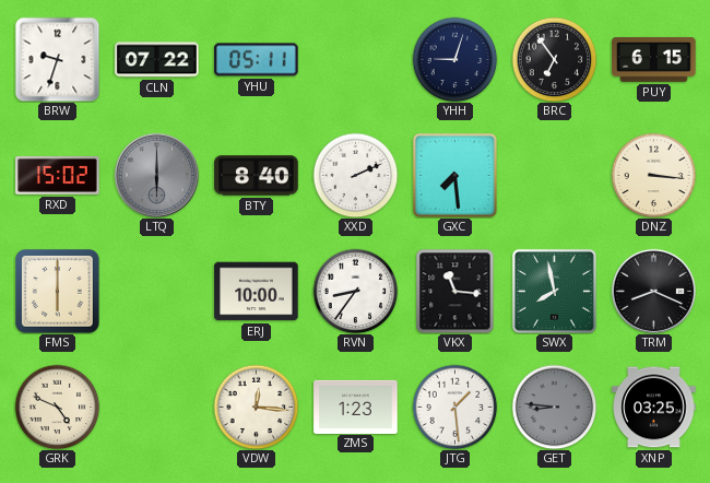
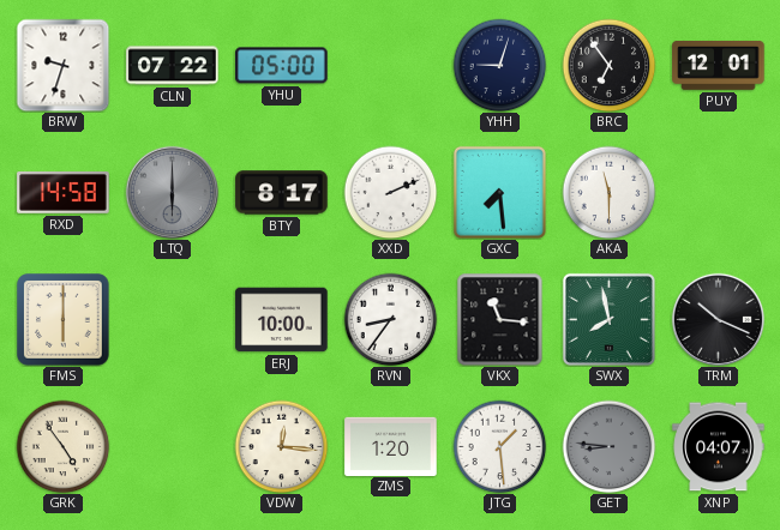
YHU: 05:11 -> 05:00
PUY: 6:15 -> 12:01
RXD: 15:02 -> 14:58
BTY: 8:40 -> 8:17
AKA: none -> 11:30
DNZ: 3:16 -> none
TRM: 8:19 -> 10:19
GRK: 4:49 -> 4:54
ZMS: 1:23 -> 1:20
XNP: 03:25 -> 04:07
